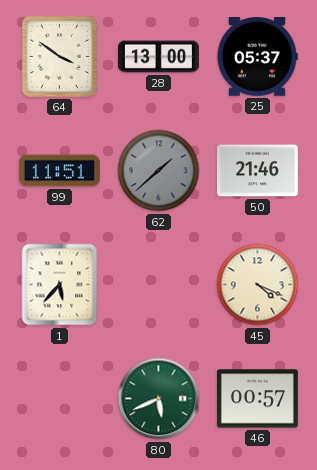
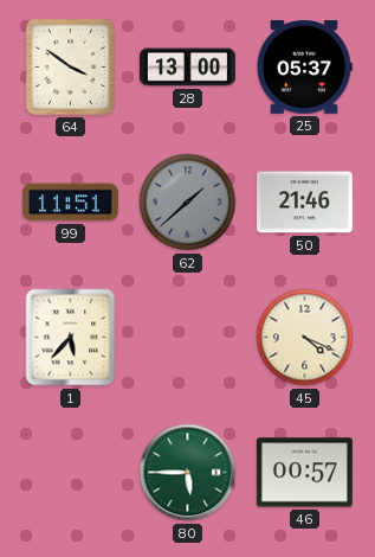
80: 5:41 -> 5:45
